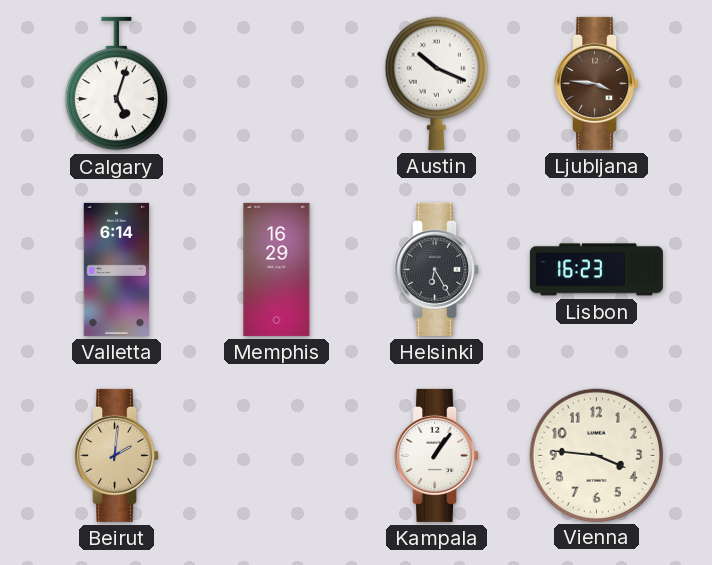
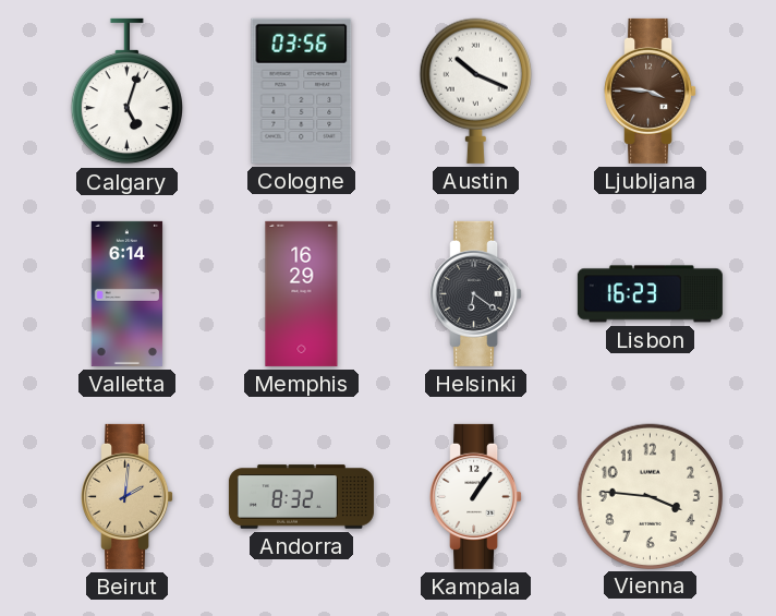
Cologne: none -> 03:56
Helsinki: 6:25 -> 6:21
Andorra: none -> 8:32
